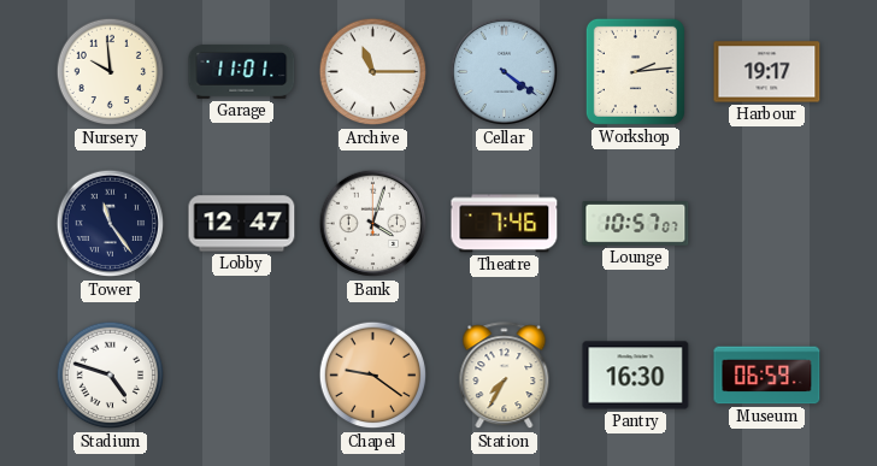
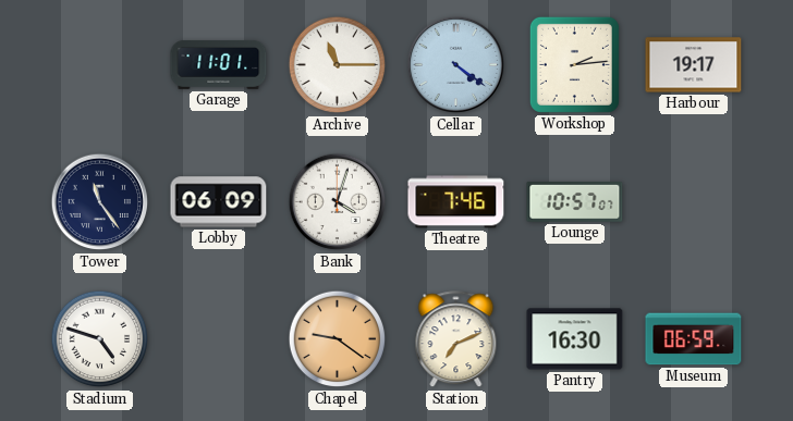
Nursery: 9:59 -> none
Lobby: 12:47 -> 06:09
Station: 7:35 -> 7:11
